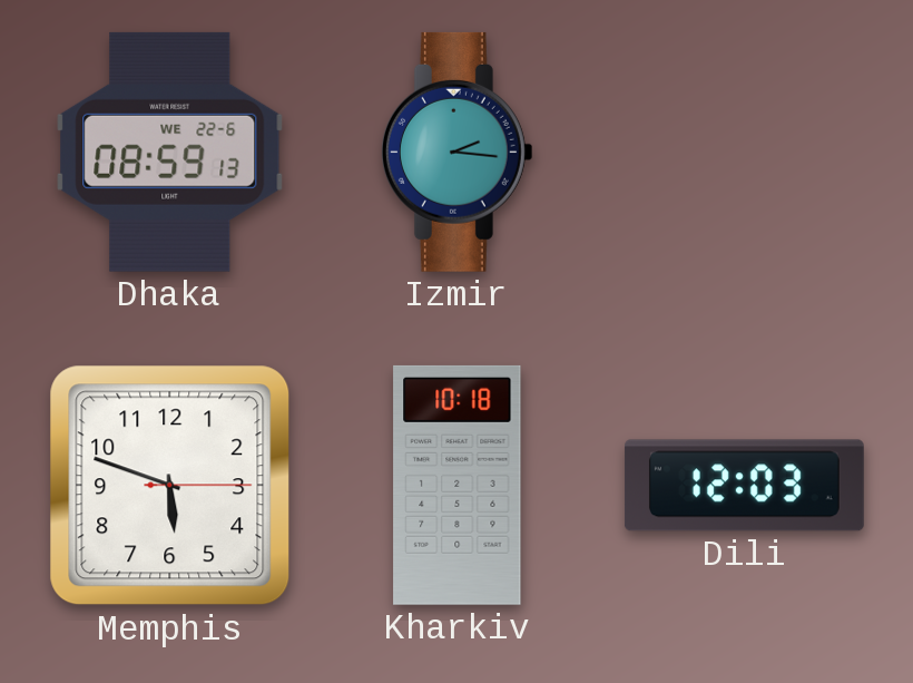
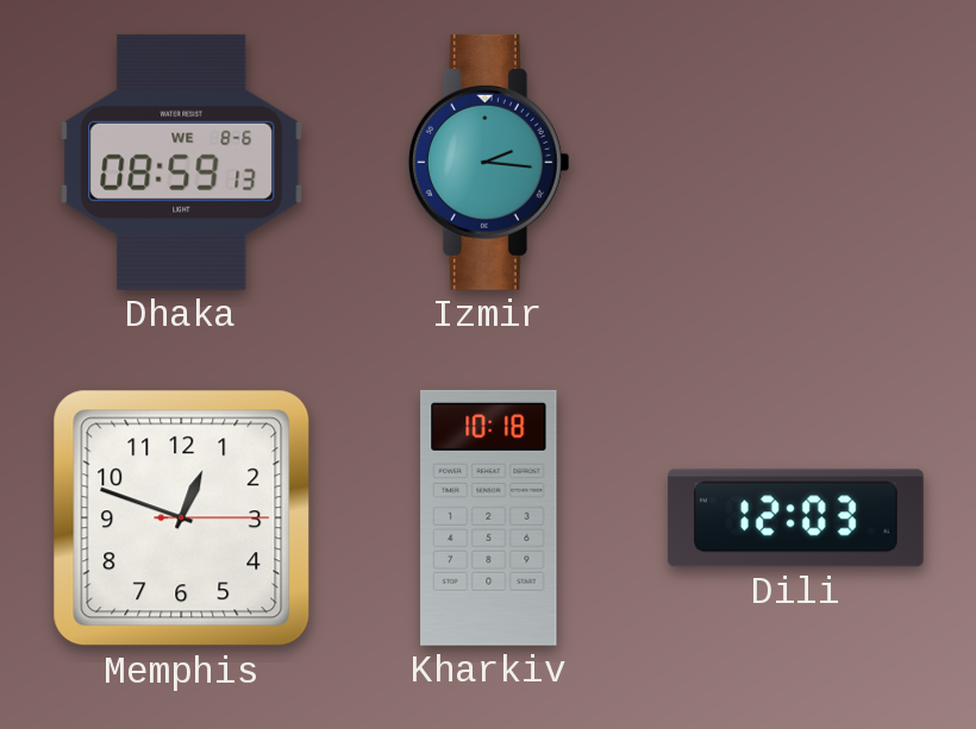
Dhaka date: WE 22-6 -> WE 8-6
Memphis: 5:48 -> 12:48
